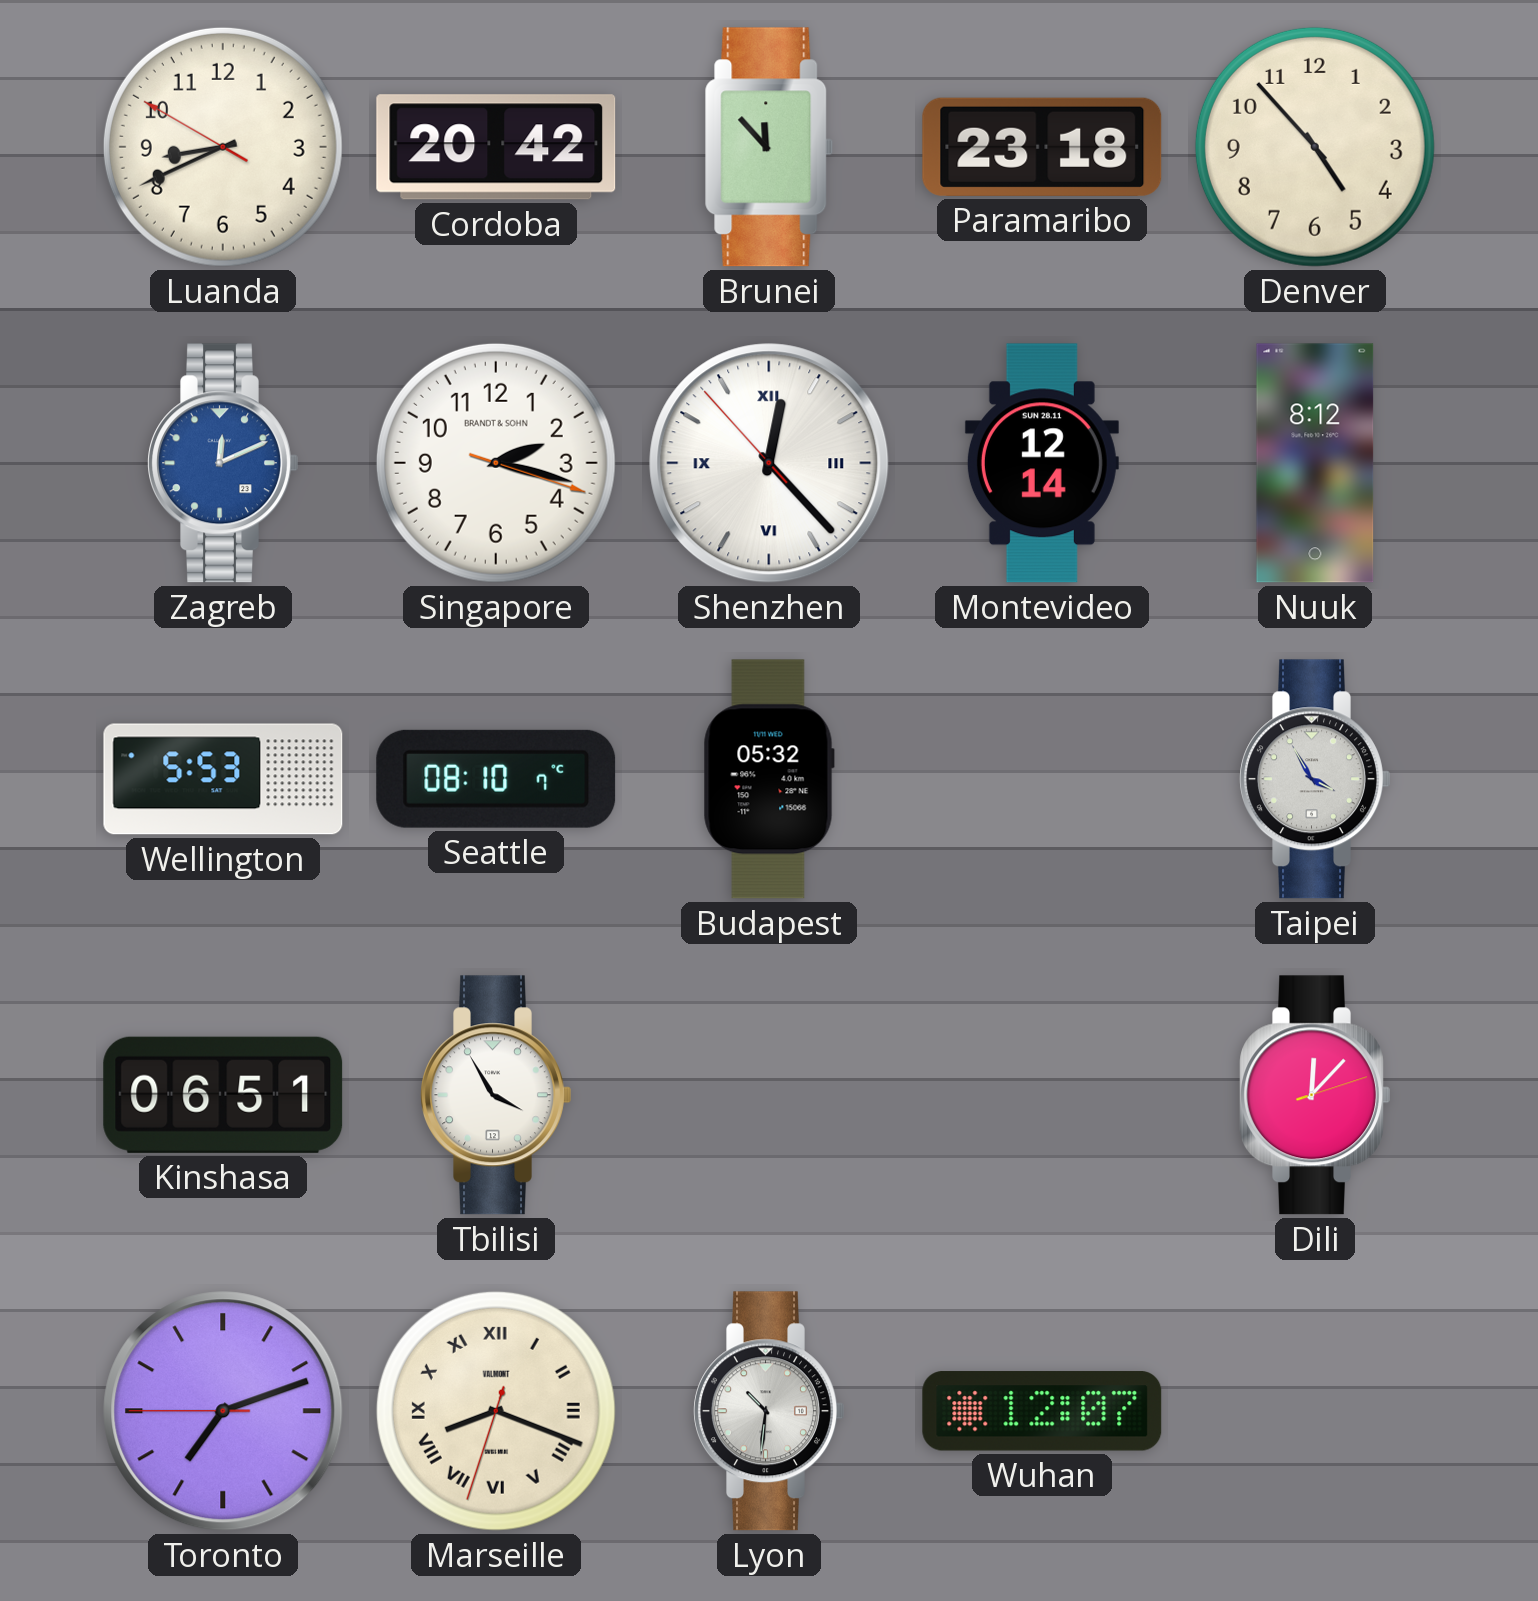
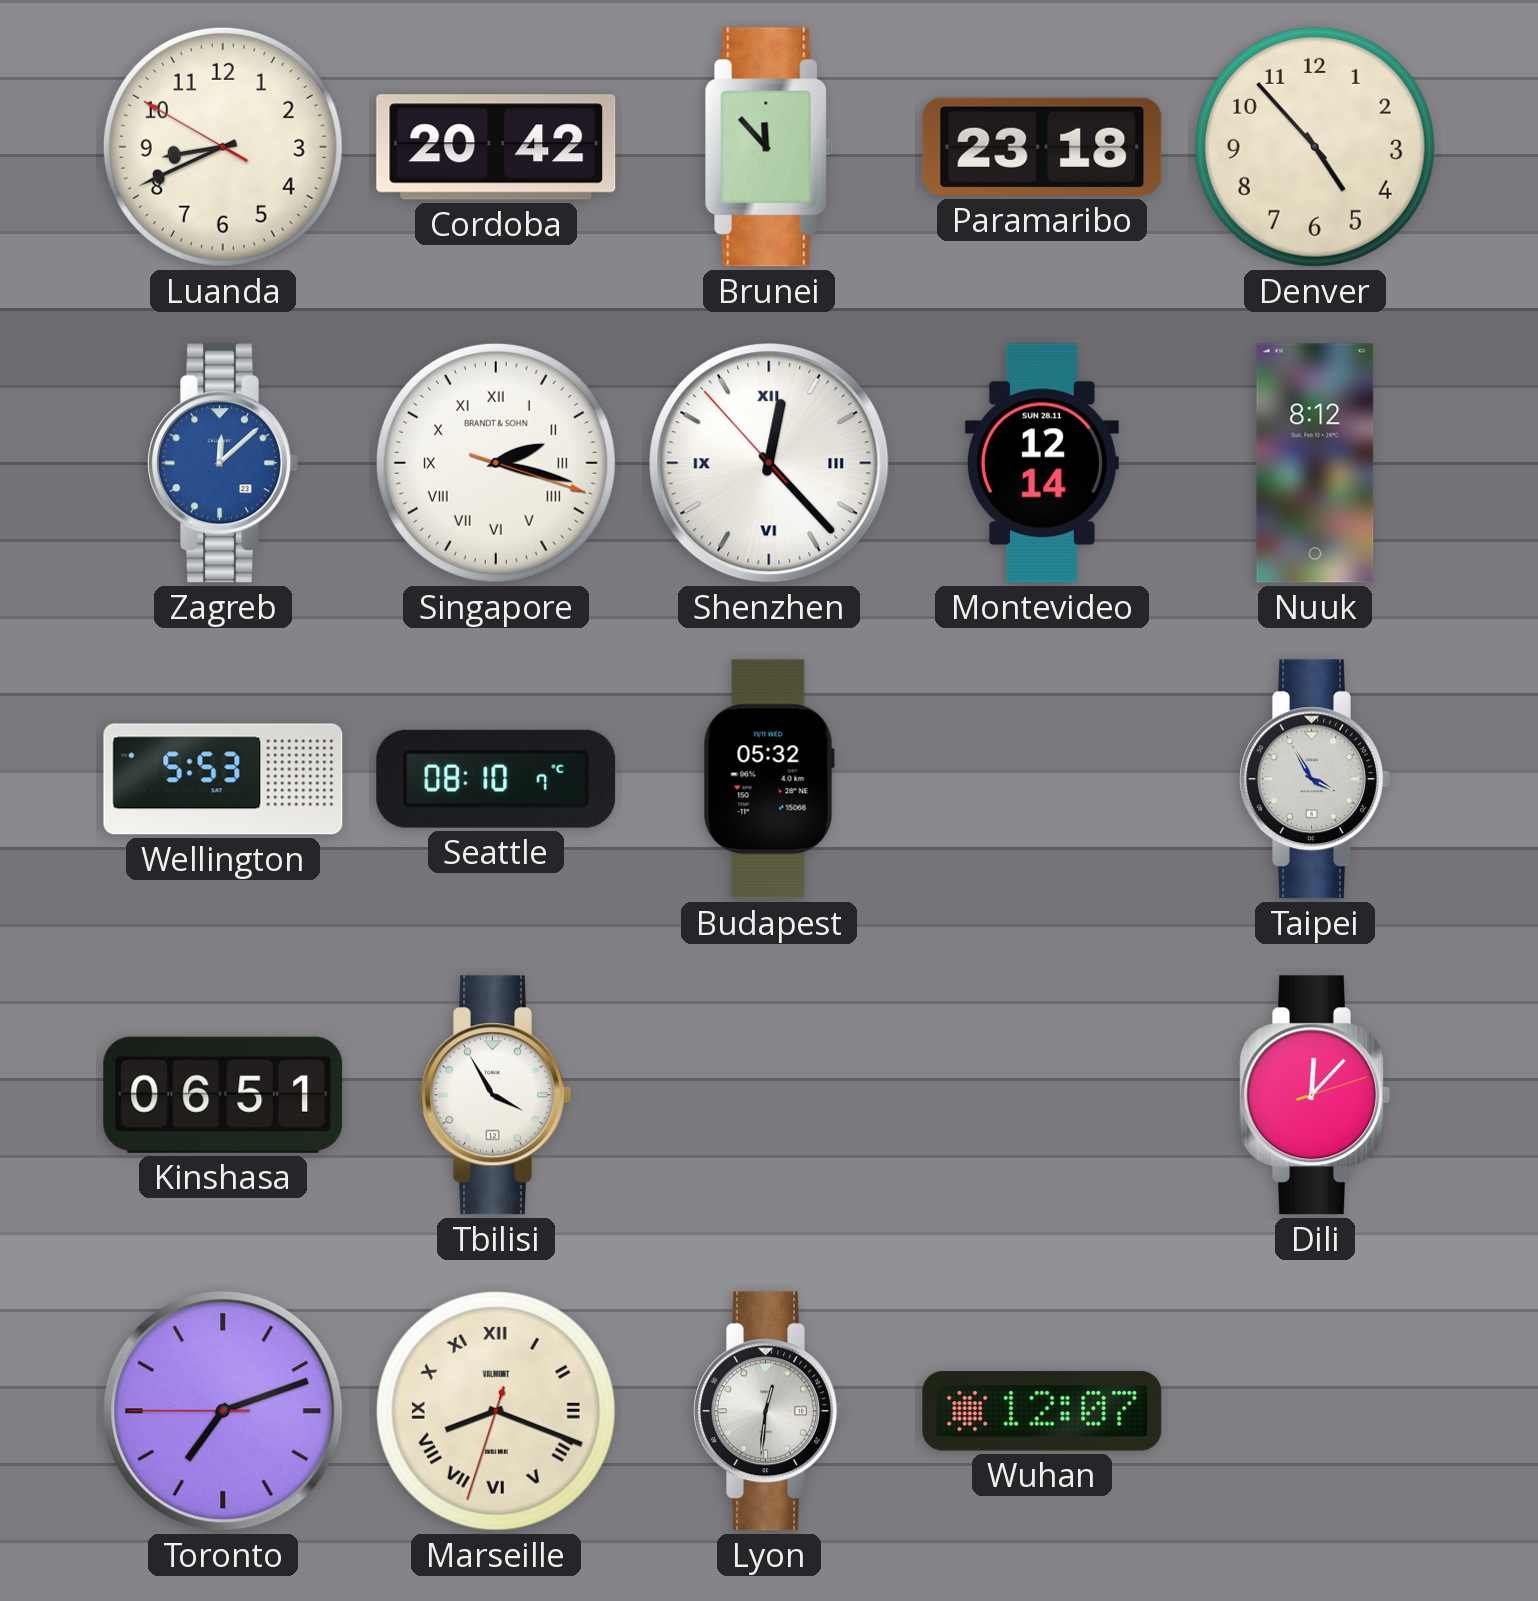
Zagreb: 12:11 -> 12:08
Singapore numerals: Arabic -> Roman
Lyon: 10:31 -> 12:31
